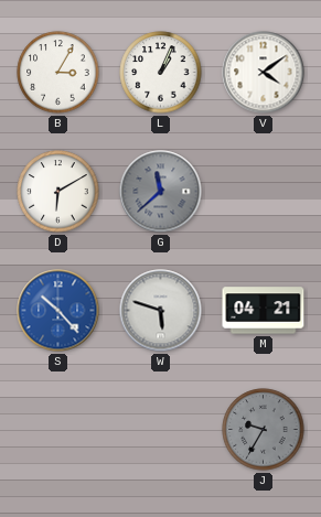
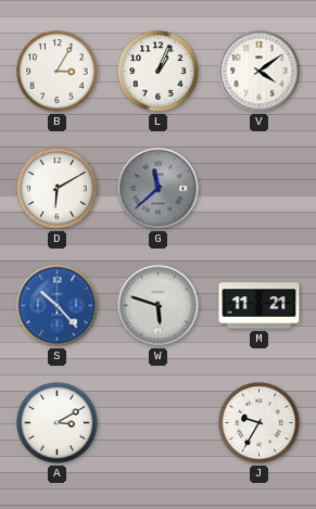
M: 04:21 -> 11:21
A: none -> 3:10
J dial: grey -> white
